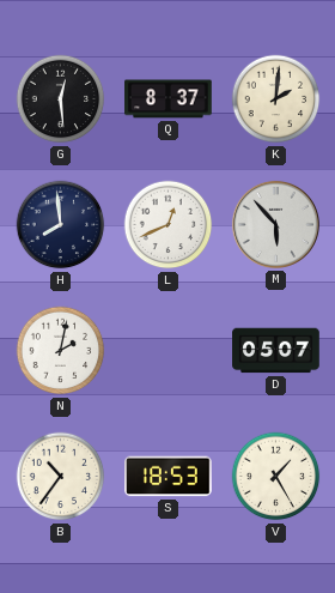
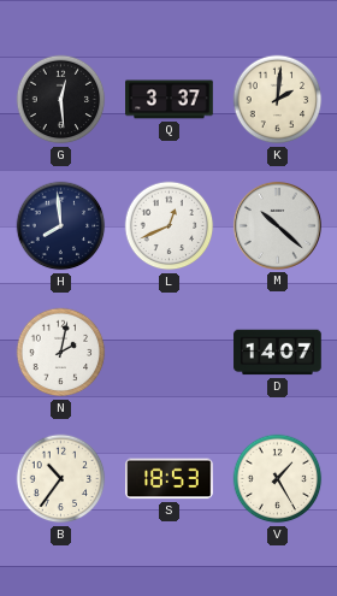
Q: 8:37 -> 3:37
M: 5:53 -> 10:22
D: 05:07 -> 14:07
